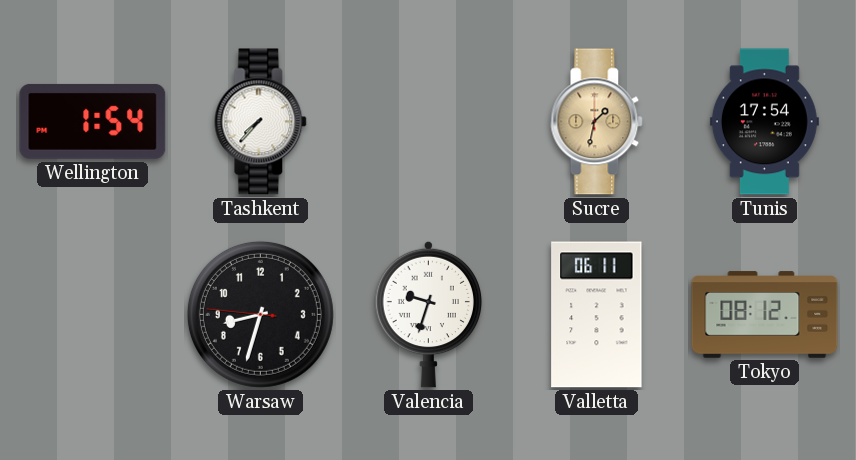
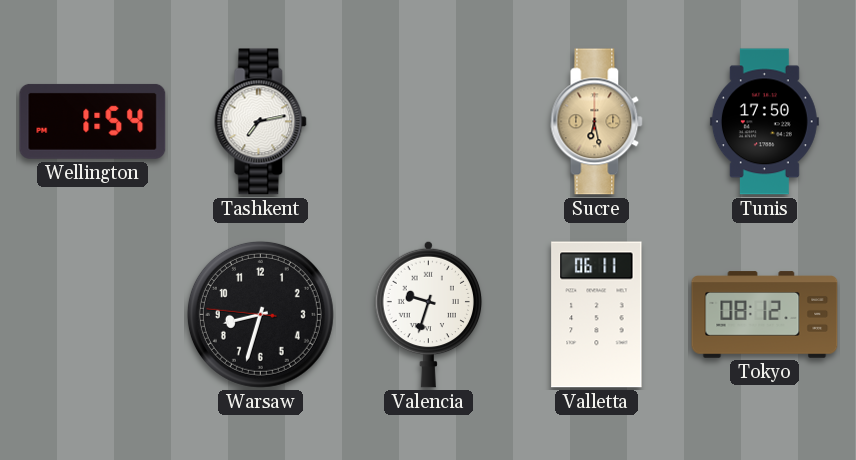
Tashkent: 7:37 -> 7:13
Sucre: 1:32 -> 6:28
Tunis: 17:54 -> 17:50
